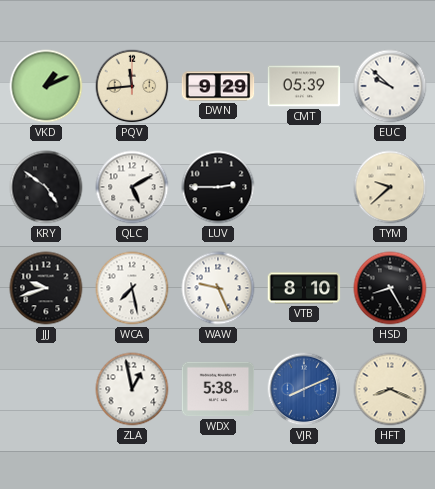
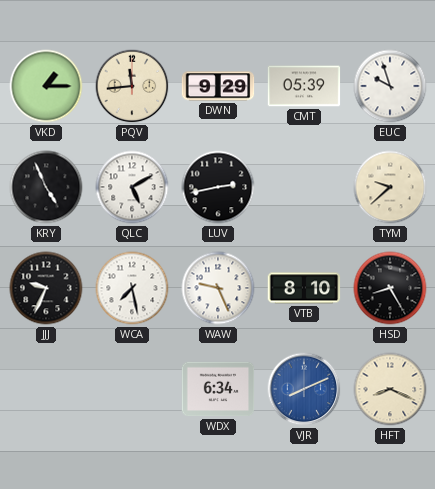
VKD: 1:11 -> 1:15
EUC: 9:52 -> 9:57
KRY: 4:51 -> 4:56
LUV: 2:45 -> 2:43
JJJ: 9:42 -> 9:34
ZLA: 12:58 -> none
WDX: 5:38 -> 6:34
